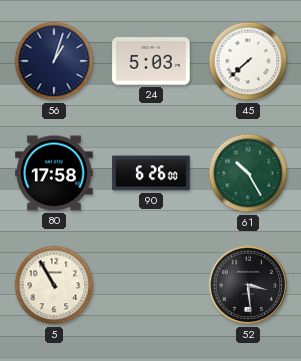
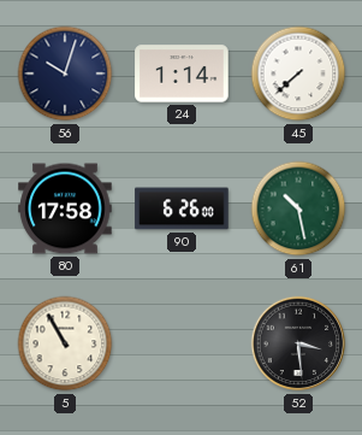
56: 1:03 -> 10:03
24: 5:03 -> 1:14
61: 10:25 -> 10:28
